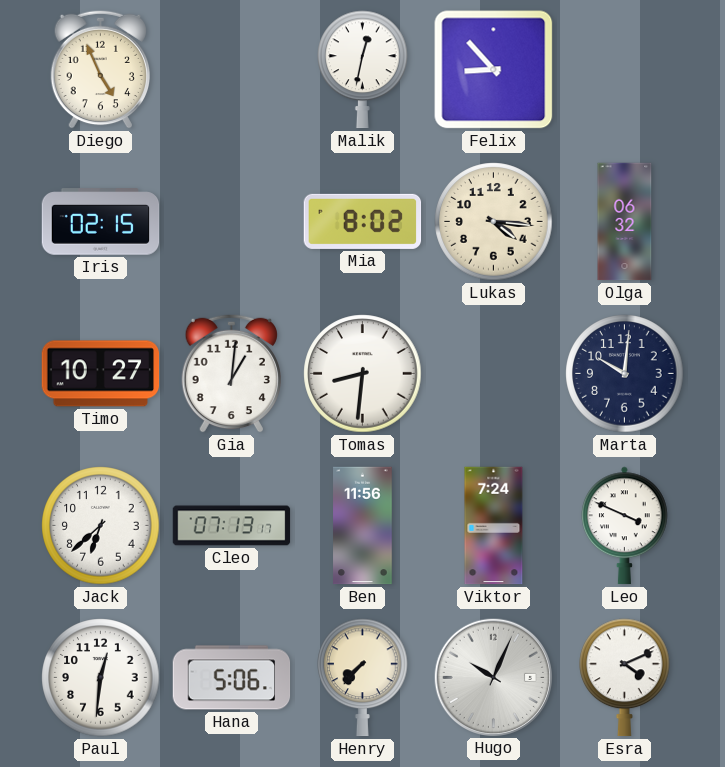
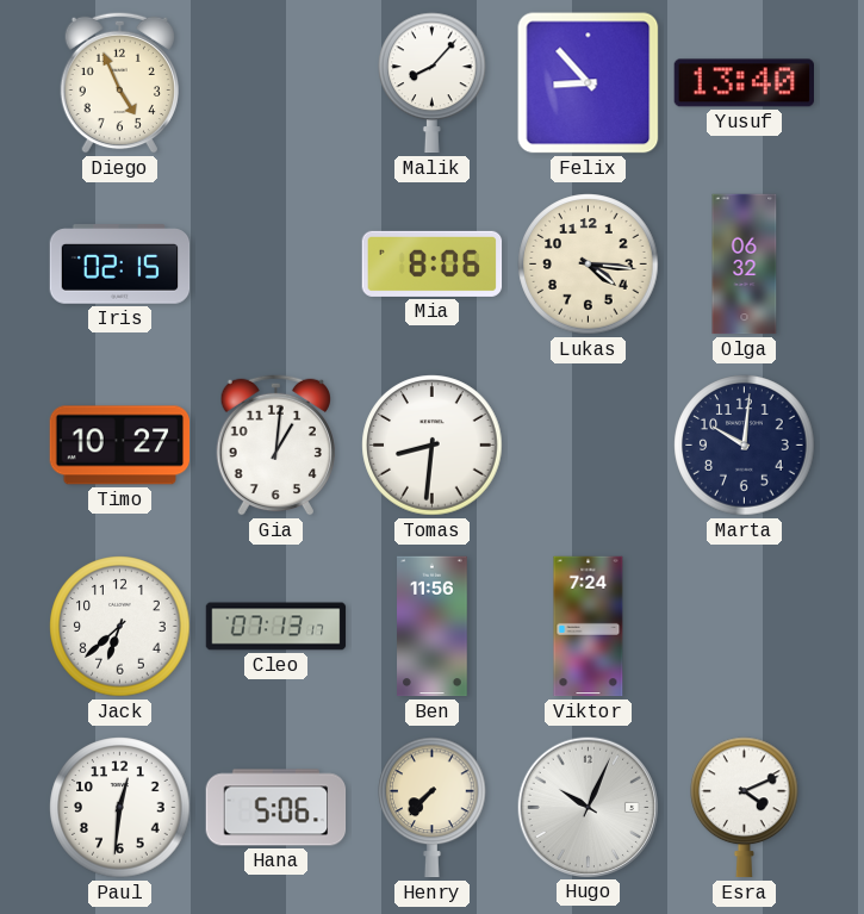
Malik: 12:32 -> 8:07
Yusuf: none -> 13:40
Mia: 8:02 -> 8:06
Leo: 3:49 -> none
